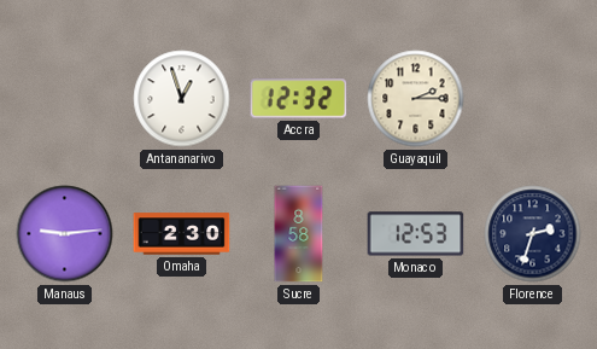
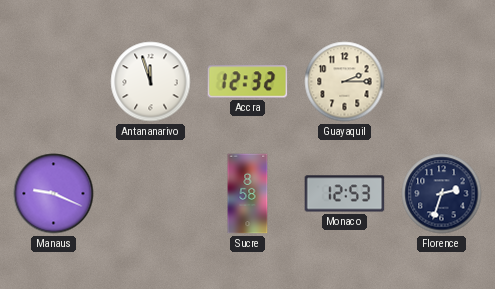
Antananarivo: 12:57 -> 11:57
Manaus: 9:14 -> 9:19
Omaha: 2:30 -> none
